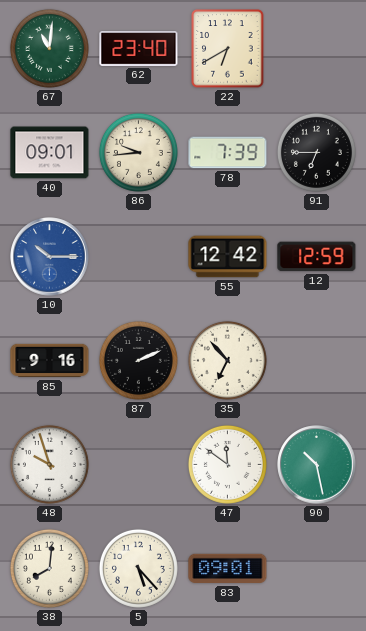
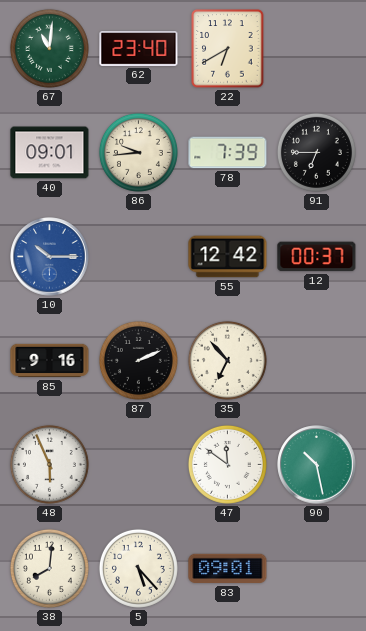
12: 12:59 -> 00:37
48: 9:57 -> 5:56
